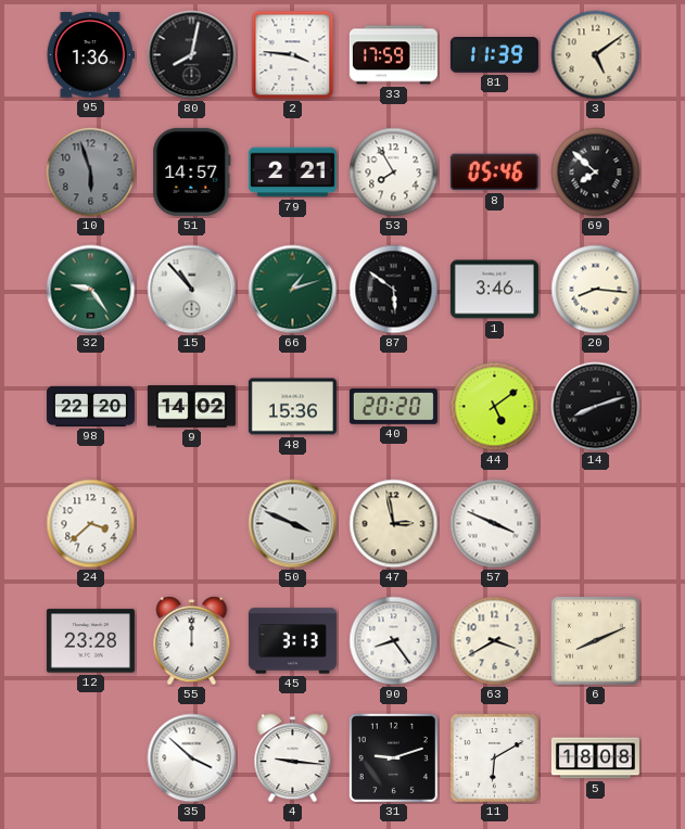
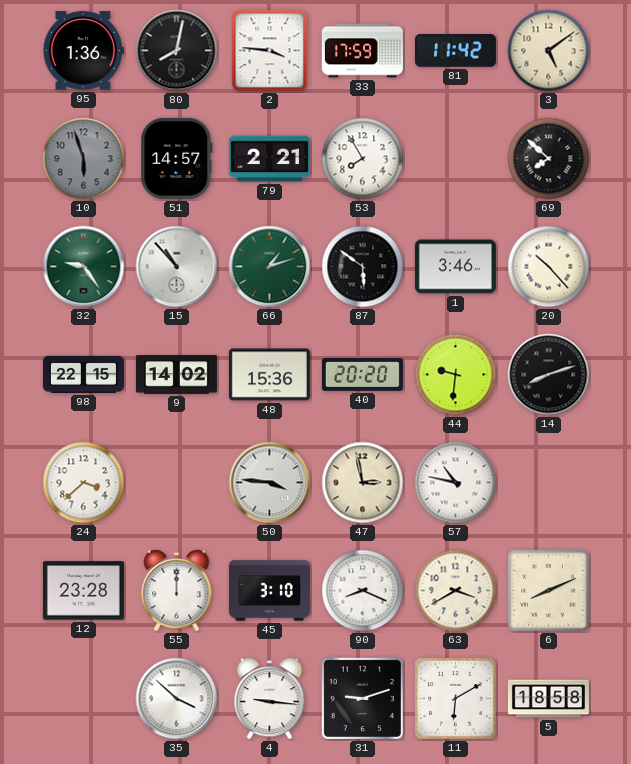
81: 11:39 -> 11:42
8: 05:46 -> none
20: 8:16 -> 10:23
98: 22:20 -> 22:15
44: 5:09 -> 9:31
50: 3:49 -> 3:46
57: 3:49 -> 10:47
45: 3:13 -> 3:10
90: 8:24 -> 8:19
5: 18:08 -> 18:58
